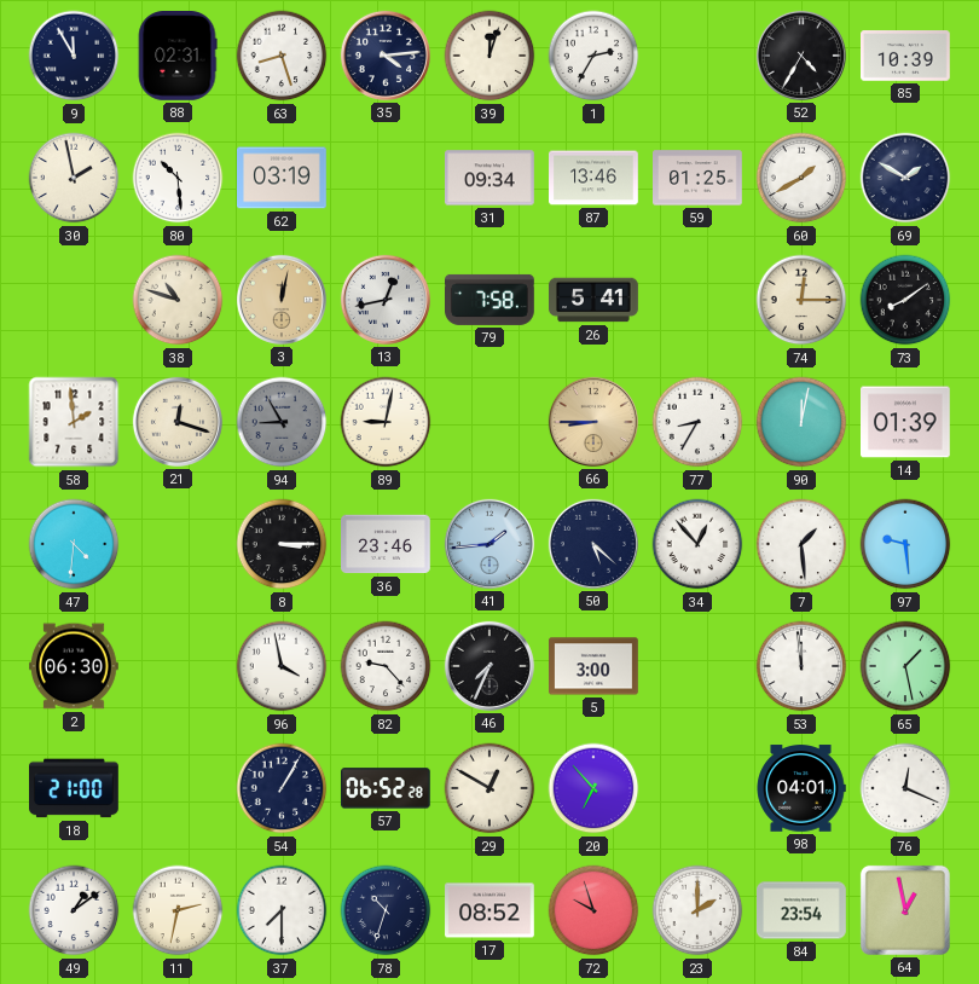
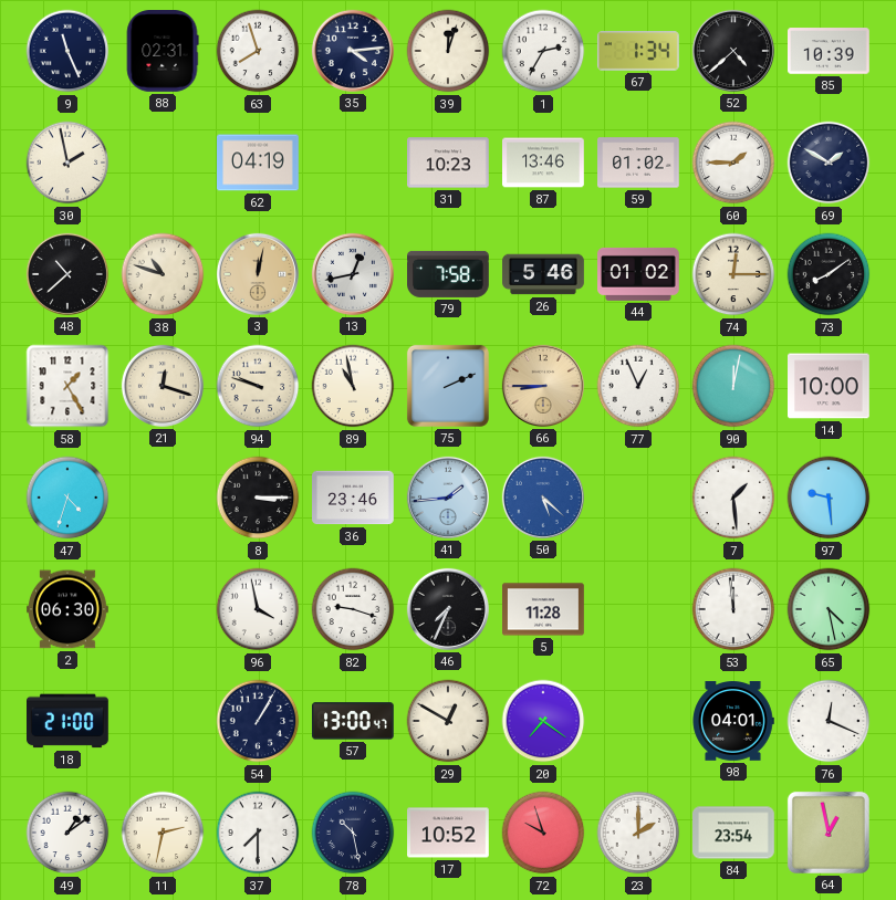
9: 11:55 -> 11:26
63: 8:27 -> 7:57
67: none -> 1:34
52: 4:35 -> 4:38
80: 10:29 -> none
62: 03:19 -> 04:19
31: 09:34 -> 10:23
59: 01:25 -> 01:02
60: 1:40 -> 1:45
48: none -> 10:38
26: 5:41 -> 5:46
44: none -> 01:02
58: 1:59 -> 1:25
94: 8:55 -> 9:48
94 dial: grey -> cream
89: 9:02 -> 10:58
75: none -> 2:11
77: 8:35 -> 12:56
14: 01:39 -> 10:00
47: 4:31 -> 4:33
50 dial: navy -> blue
34: 12:53 -> none
82: 9:23 -> 9:18
5: 3:00 -> 11:28
65: 1:28 -> 4:28
57: 06:52 -> 13:00
20: 6:53 -> 7:21
78: 10:33 -> 10:28
17: 08:52 -> 10:52
